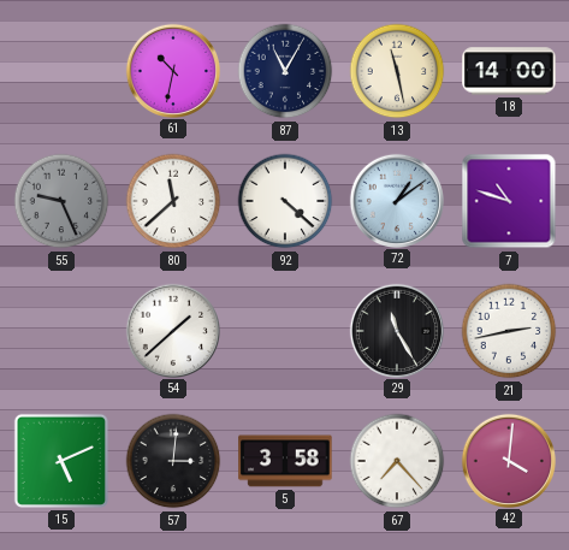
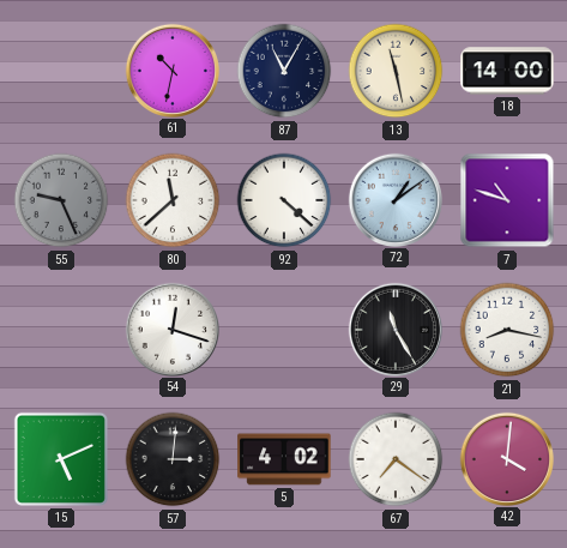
54: 1:38 -> 12:18
21: 2:43 -> 8:17
5: 3:58 -> 4:02
67: 7:23 -> 7:21
